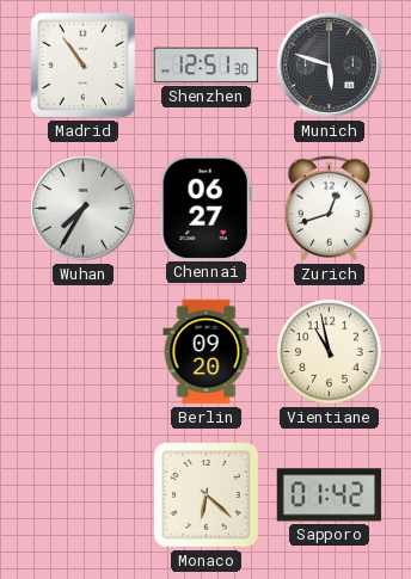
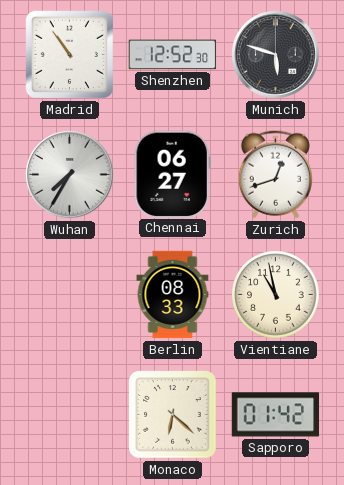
Shenzhen: 12:51 -> 12:52
Berlin: 09:20 -> 08:33
